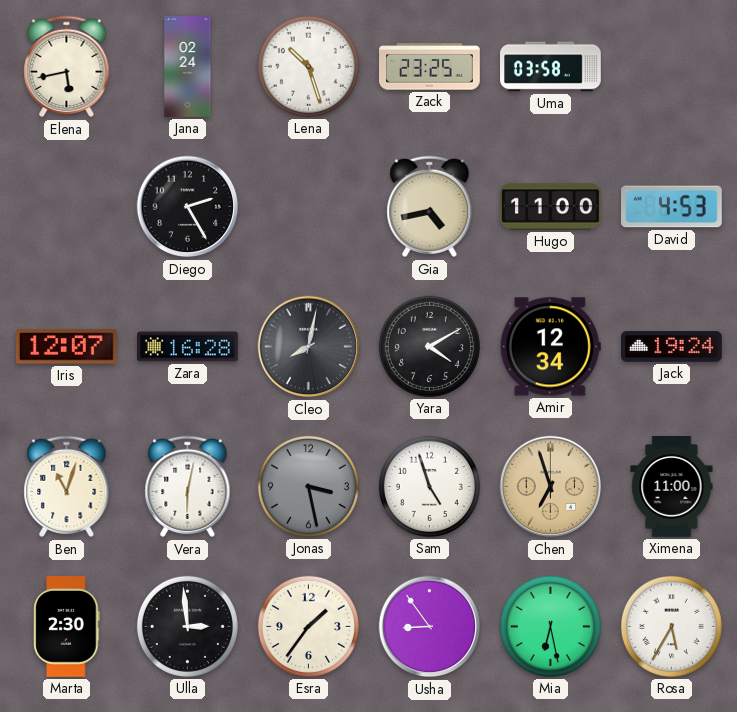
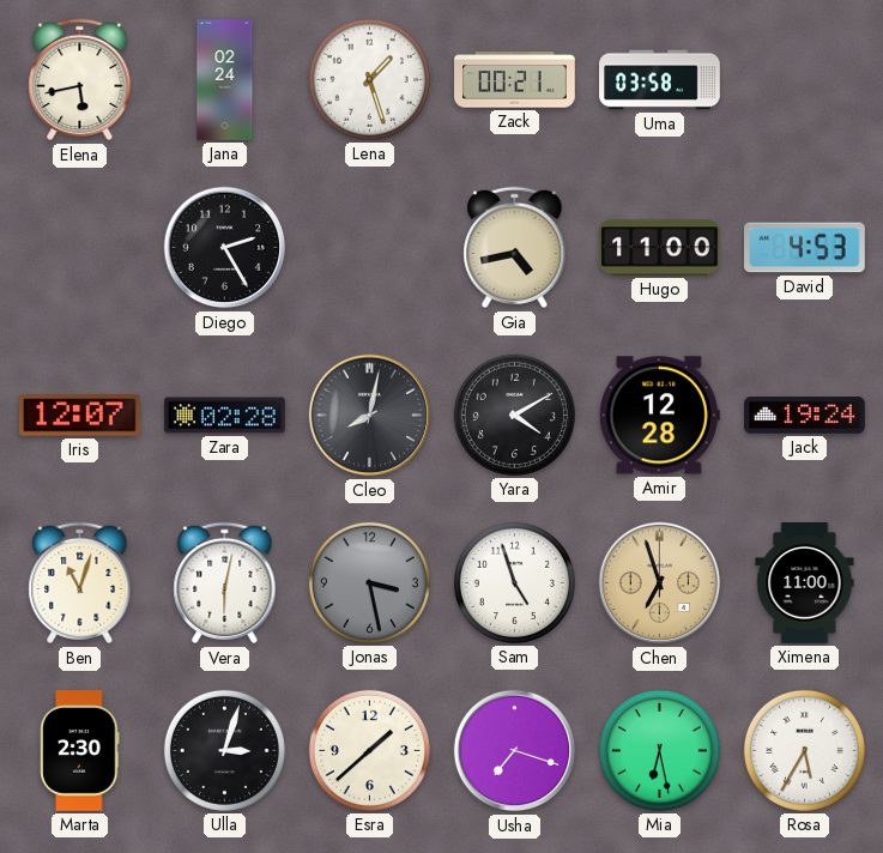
Lena: 10:27 -> 1:27
Zack: 23:25 -> 00:21
Zara: 16:28 -> 02:28
Amir: 12:34 -> 12:28
Ulla: 2:59 -> 3:03
Esra: 1:36 -> 1:38
Usha: 8:54 -> 7:18
